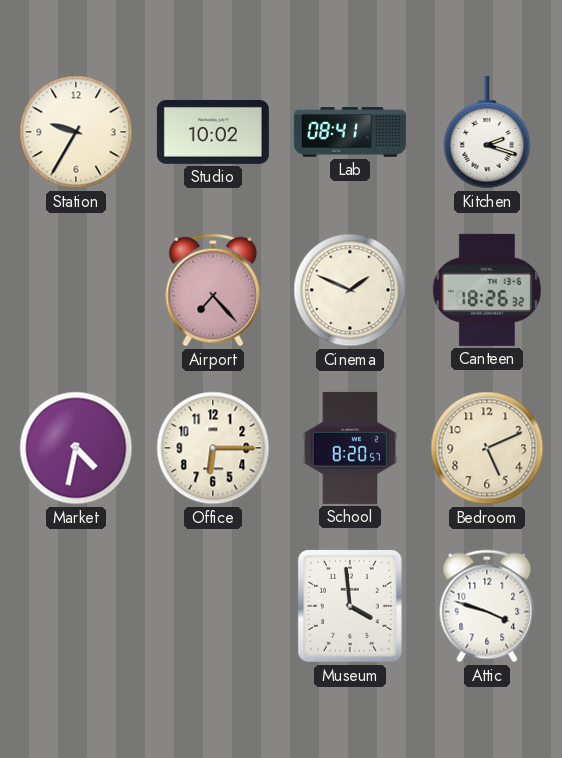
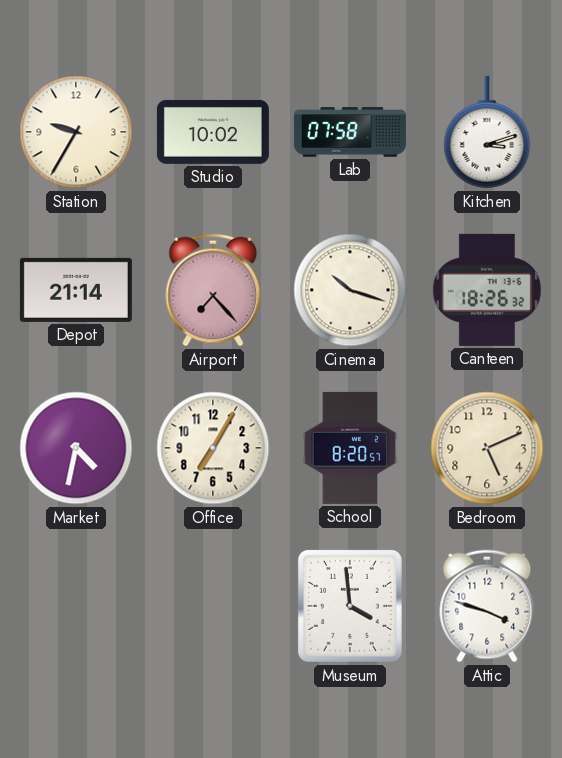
Lab: 08:41 -> 07:58
Kitchen: 2:18 -> 3:12
Depot: none -> 21:14
Cinema: 1:49 -> 10:18
Office: 6:15 -> 7:05
